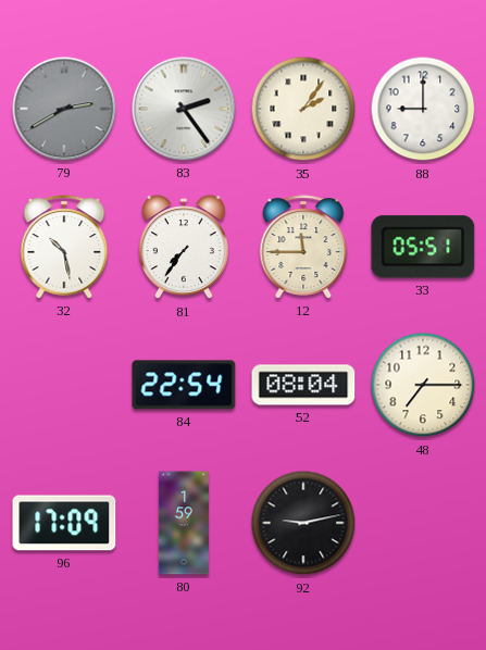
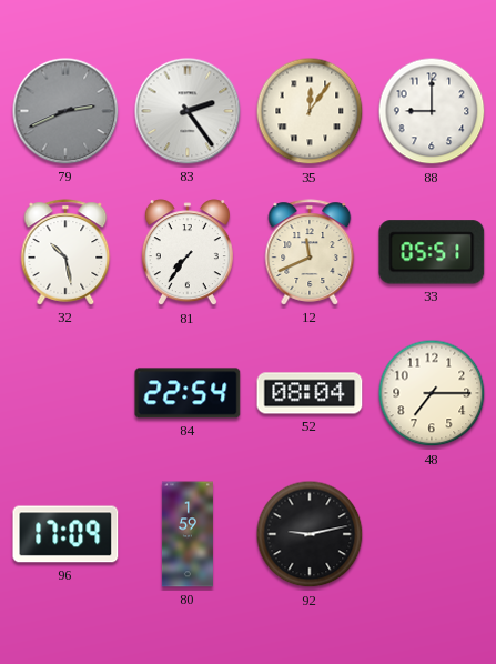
79: 2:40 -> 2:41
35: 2:06 -> 12:06
12: 11:45 -> 11:41
